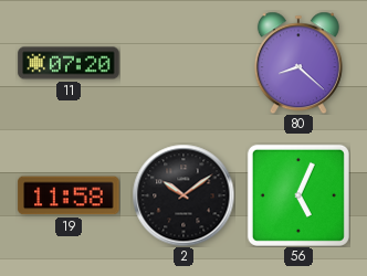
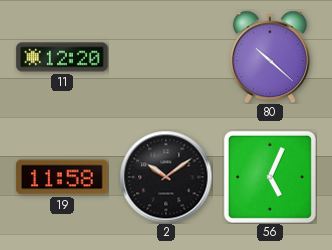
11: 07:20 -> 12:20
80: 8:22 -> 10:22
